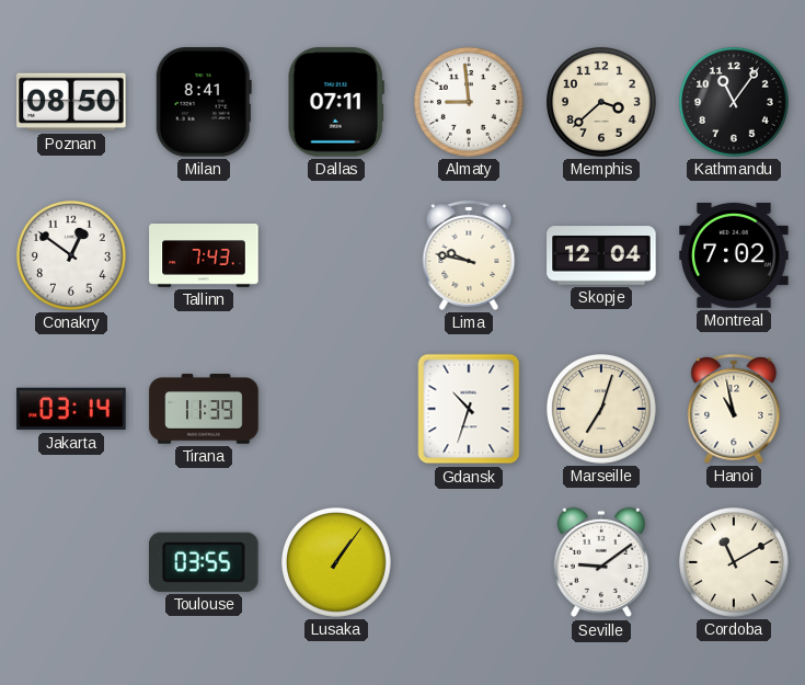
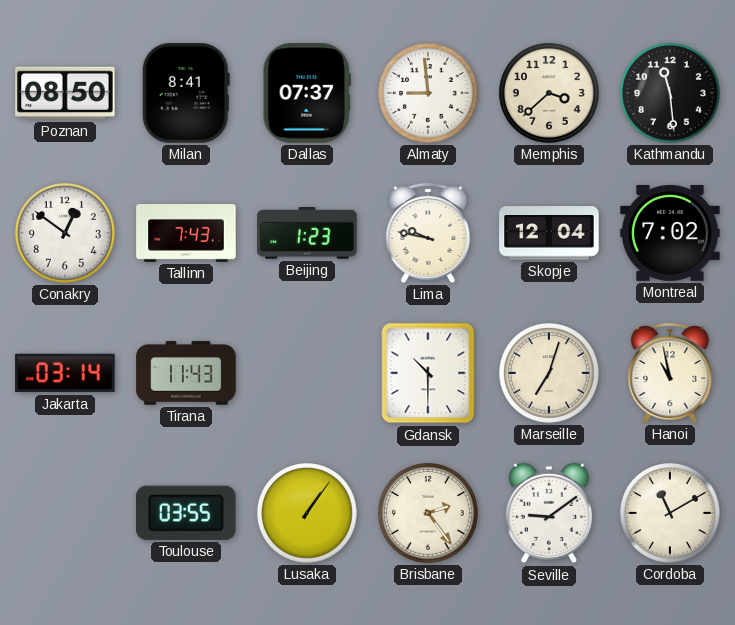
Dallas: 07:11 -> 07:37
Kathmandu: 11:06 -> 11:29
Beijing: none -> 1:23
Tirana: 11:39 -> 11:43
Gdansk: 10:33 -> 10:30
Brisbane: none -> 2:24
